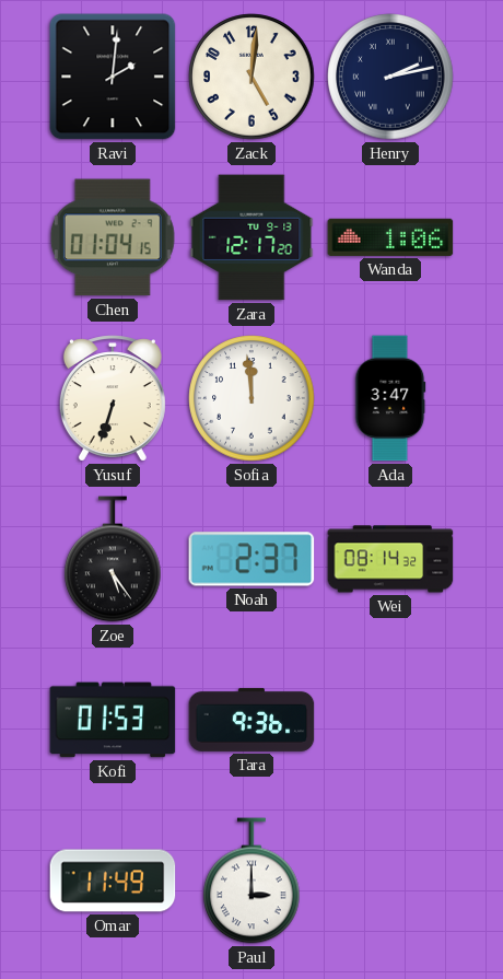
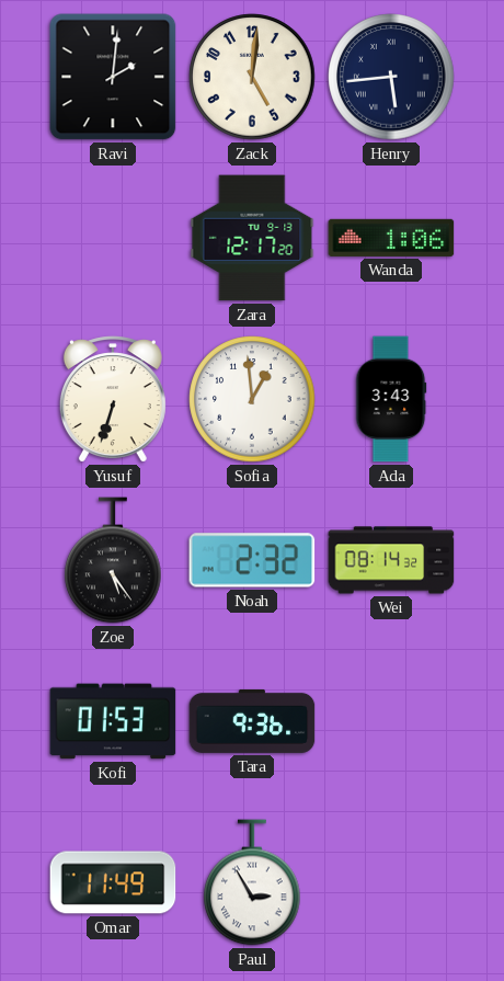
Henry: 2:13 -> 5:44
Chen: 01:04 -> none
Sofia: 11:59 -> 12:59
Ada: 3:47 -> 3:43
Noah: 2:37 -> 2:32
Paul: 3:00 -> 2:55
